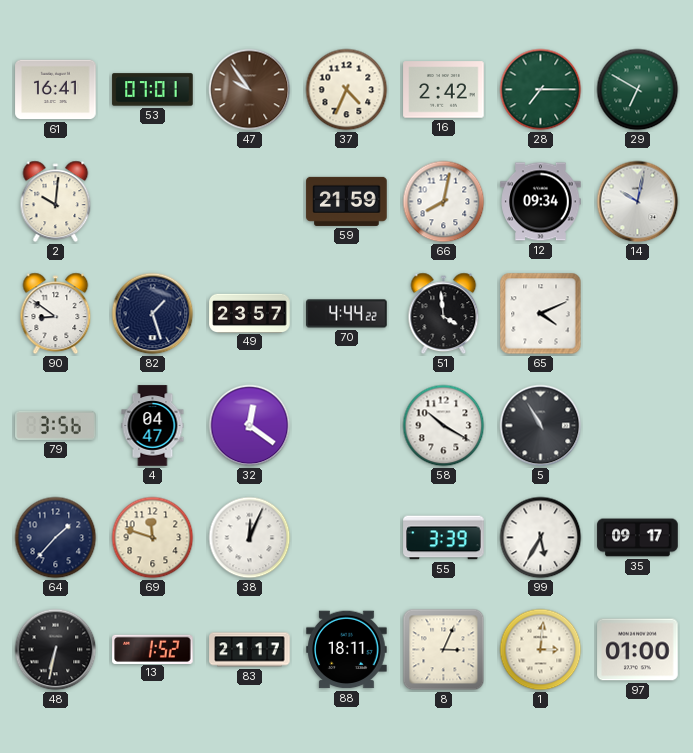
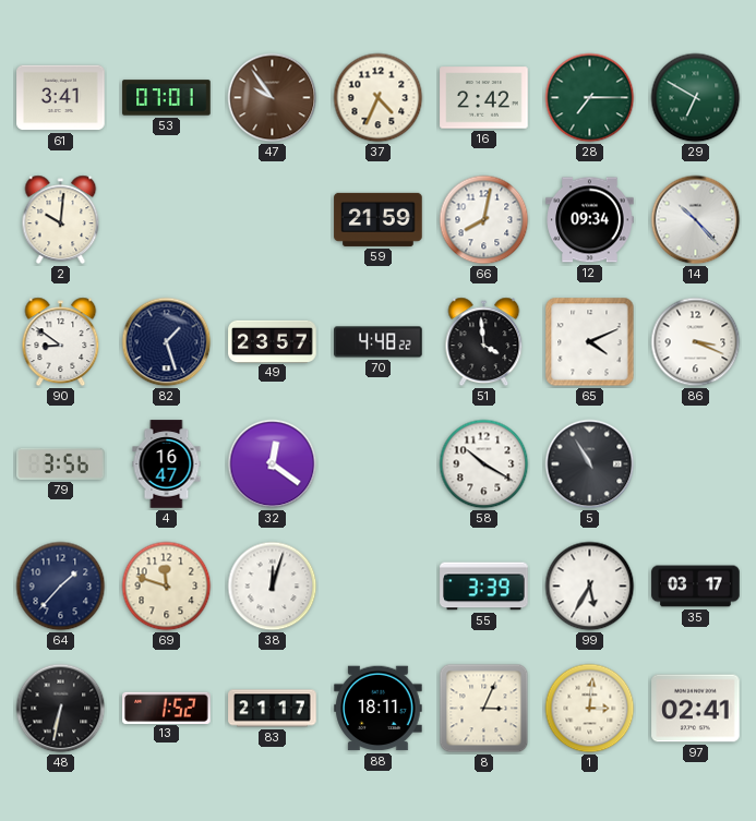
61: 16:41 -> 3:41
14: 10:02 -> 10:23
70: 4:44 -> 4:48
86: none -> 3:19
4: 04:47 -> 16:47
38: 12:04 -> 12:03
35: 09:17 -> 03:17
97: 01:00 -> 02:41
